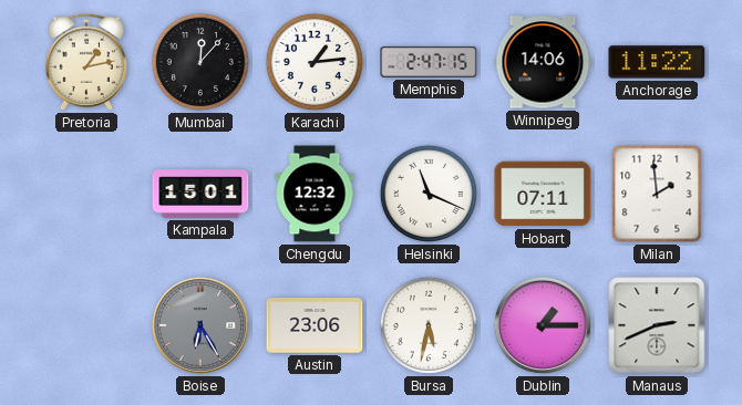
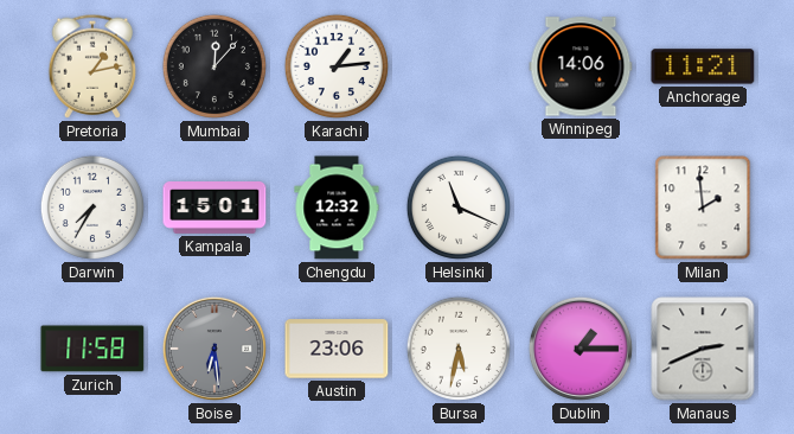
Memphis: 2:47 -> none
Anchorage: 11:22 -> 11:21
Darwin: none -> 7:35
Hobart: 07:11 -> none
Zurich: none -> 11:58
Boise: 6:25 -> 6:29
